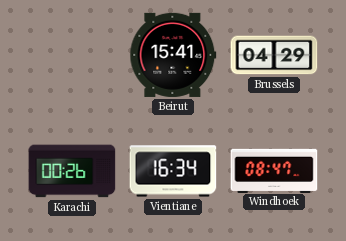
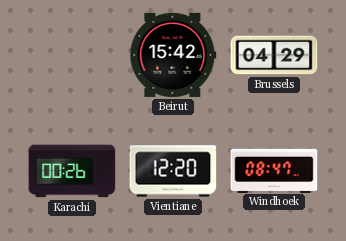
Beirut: 15:41 -> 15:42
Vientiane: 16:34 -> 12:20
